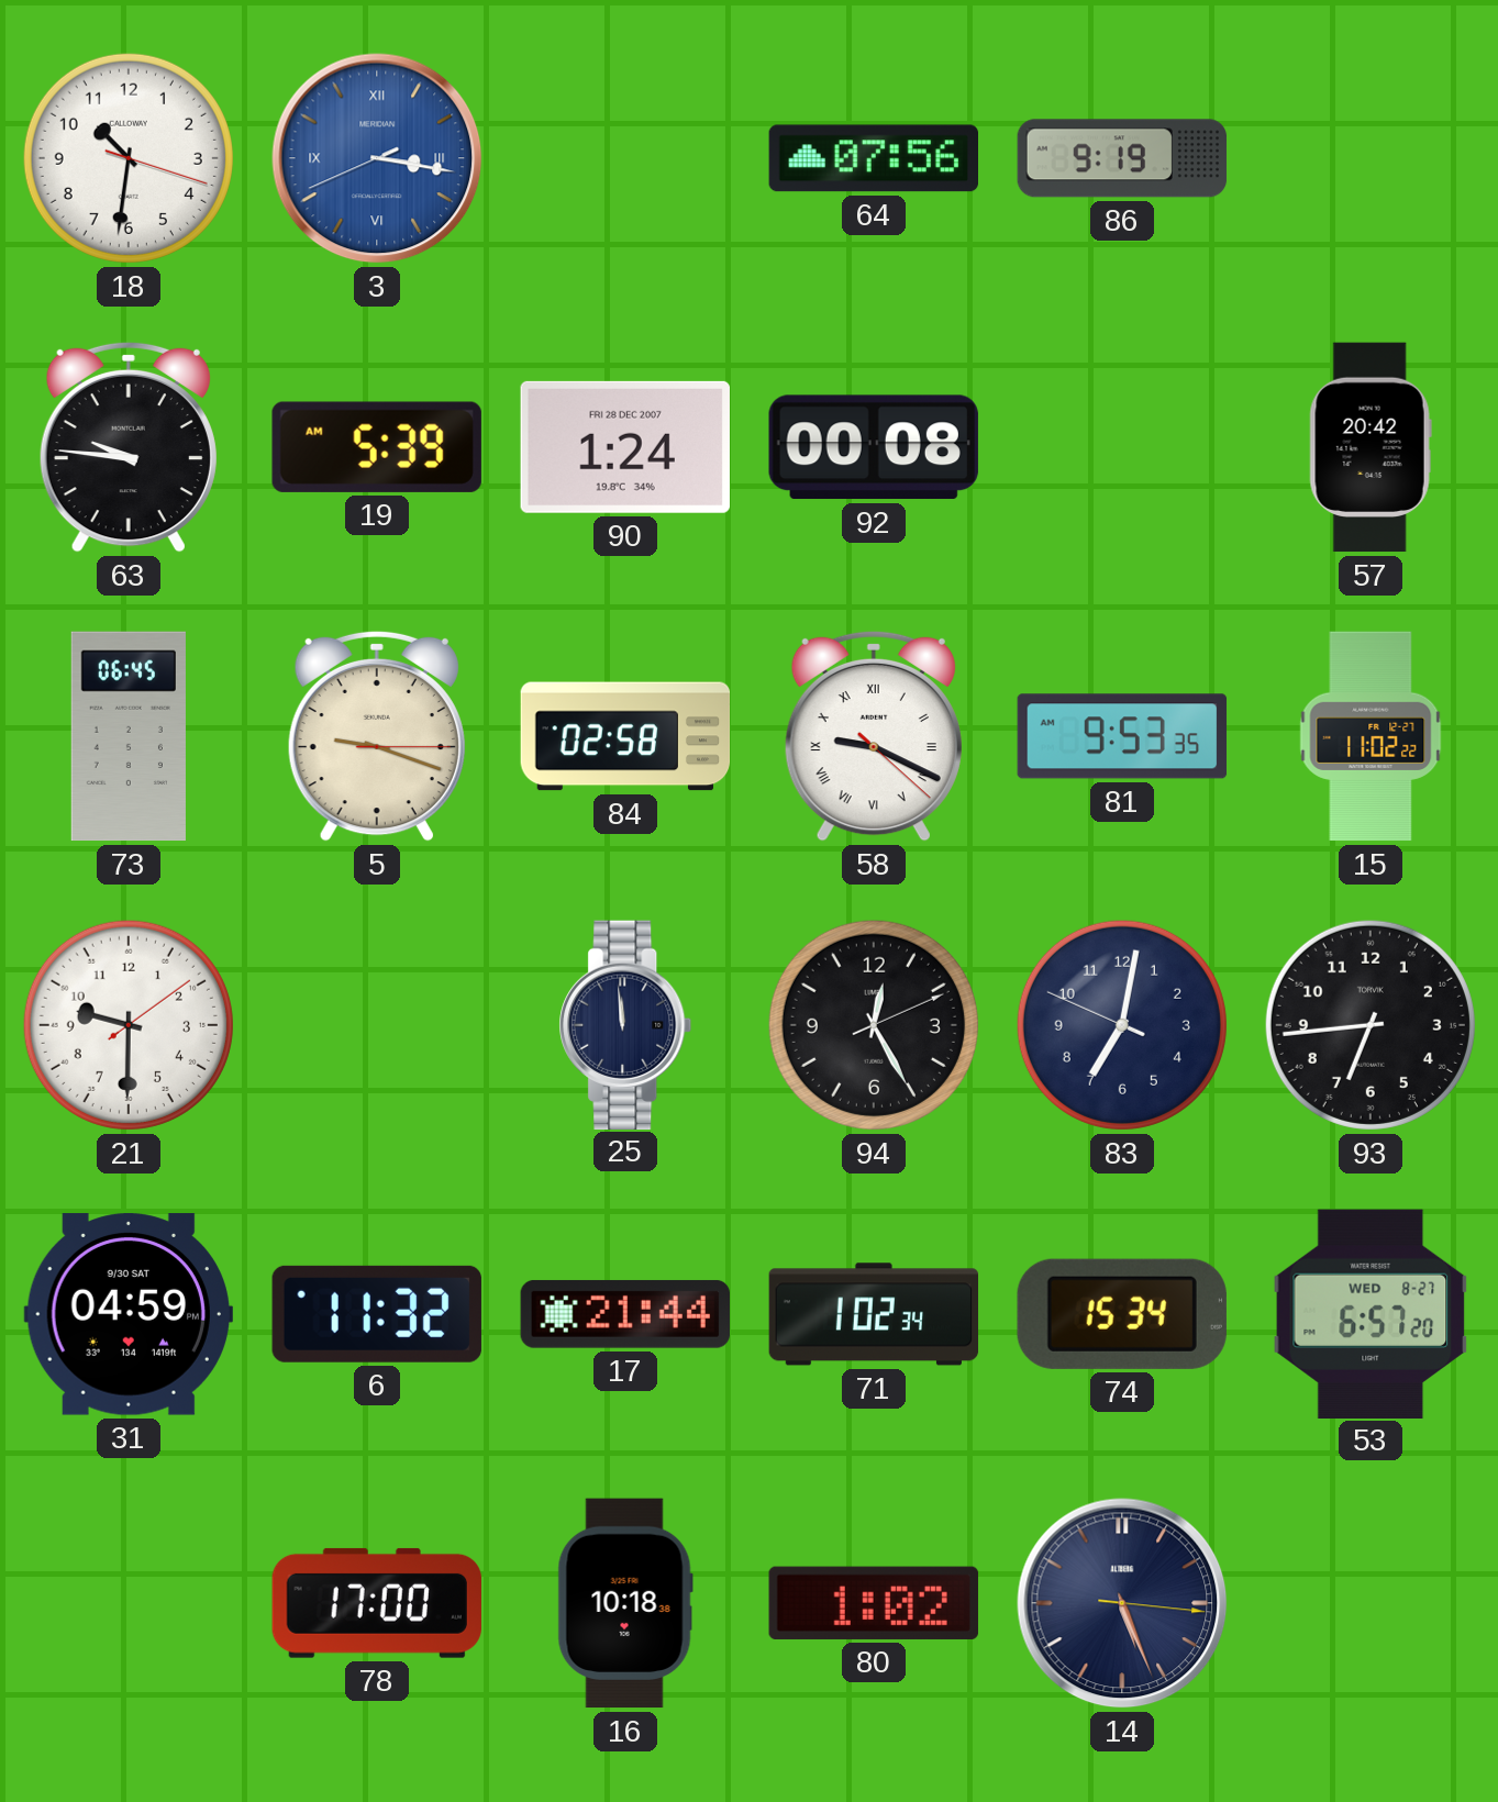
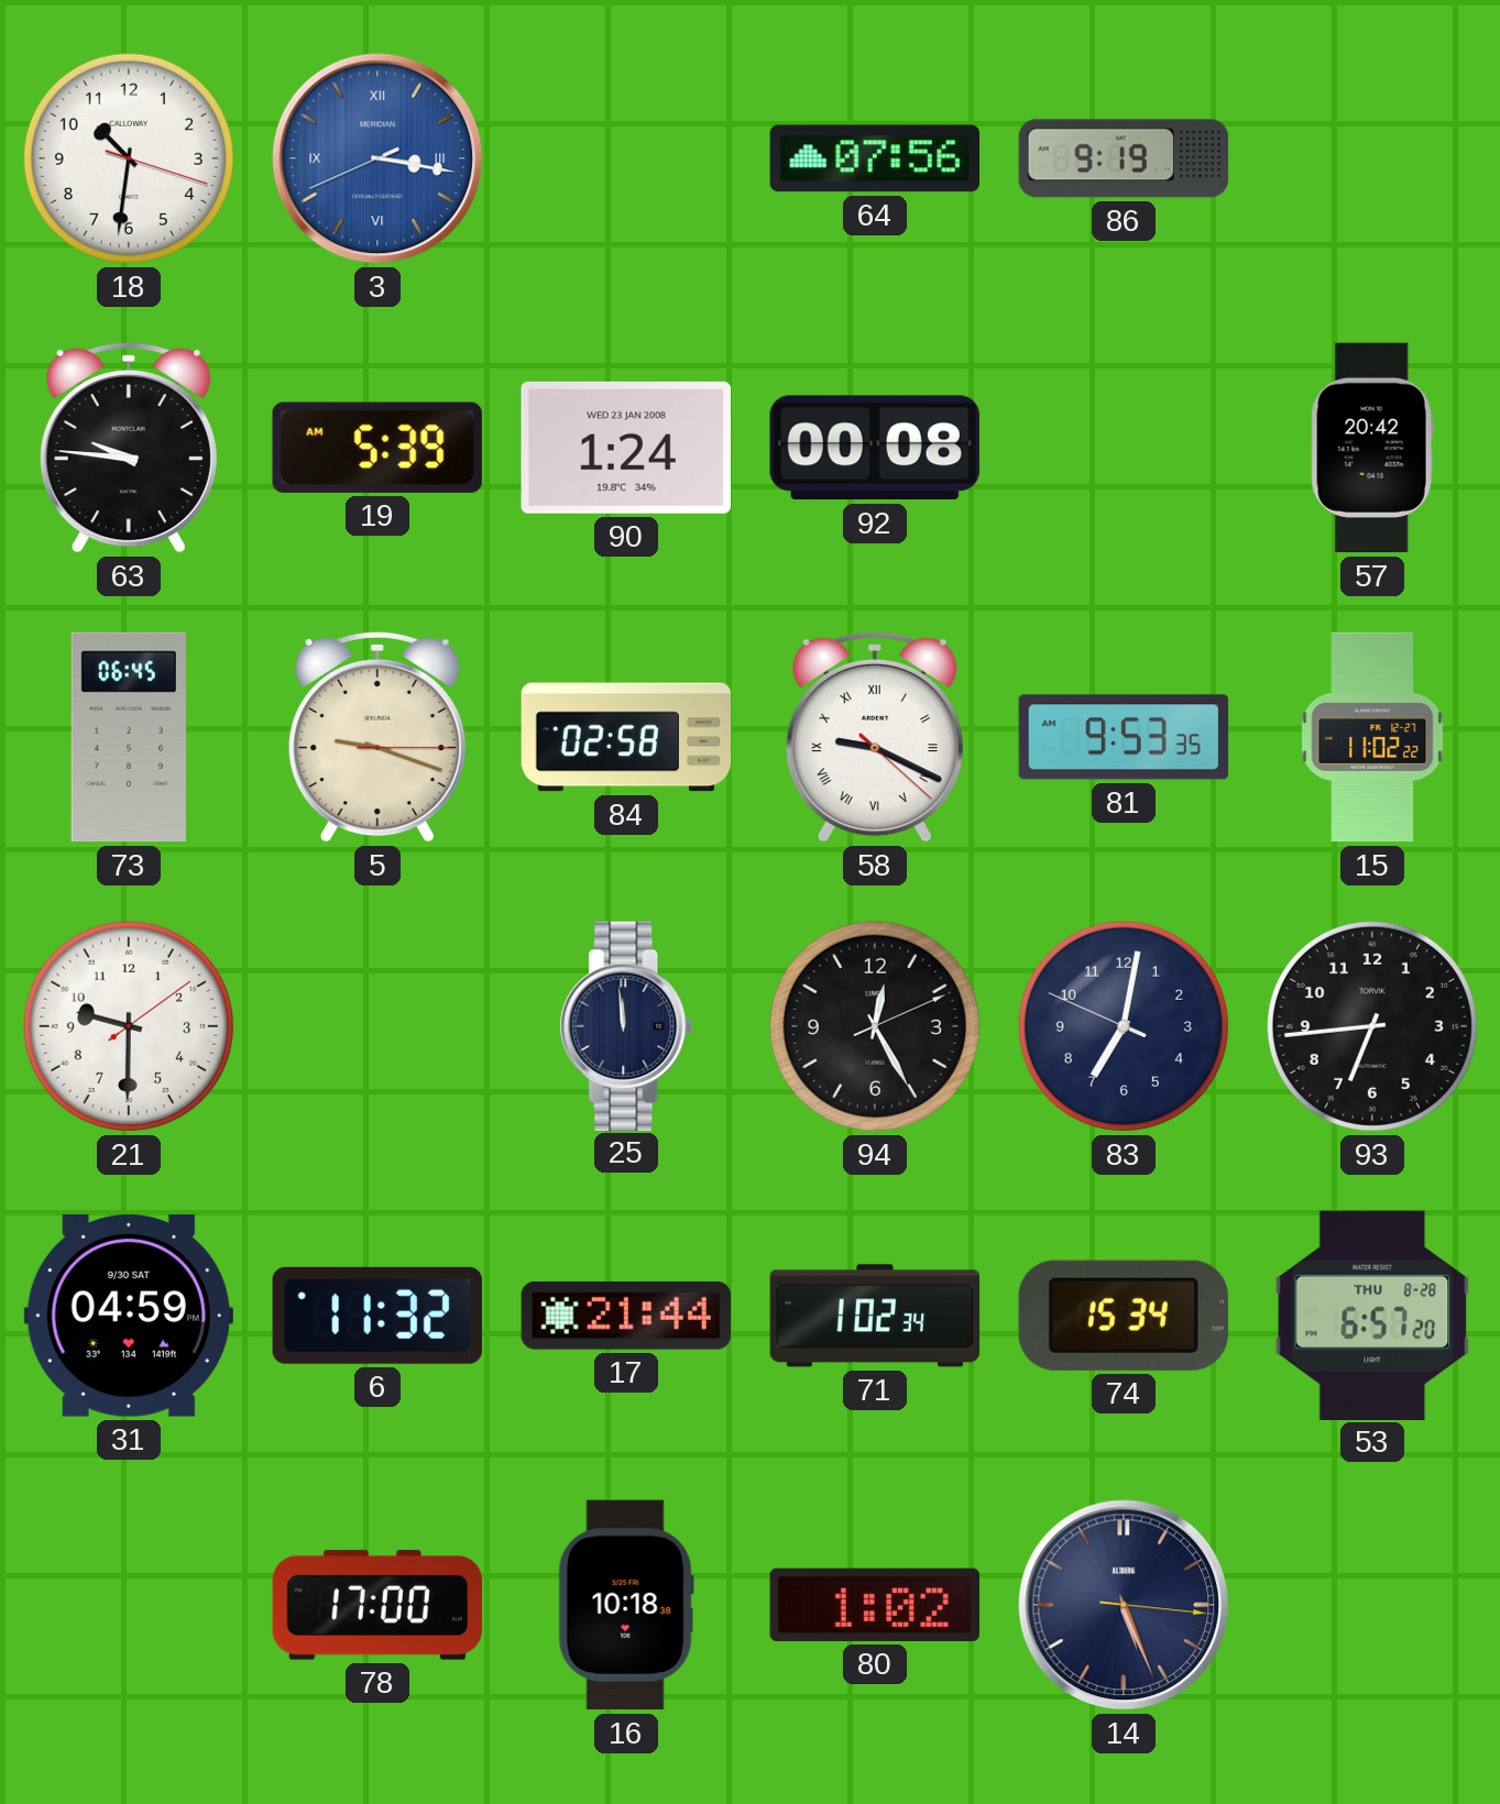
90 date: FRI 28 DEC 2007 -> WED 23 JAN 2008
53 date: WED 8-27 -> THU 8-28
